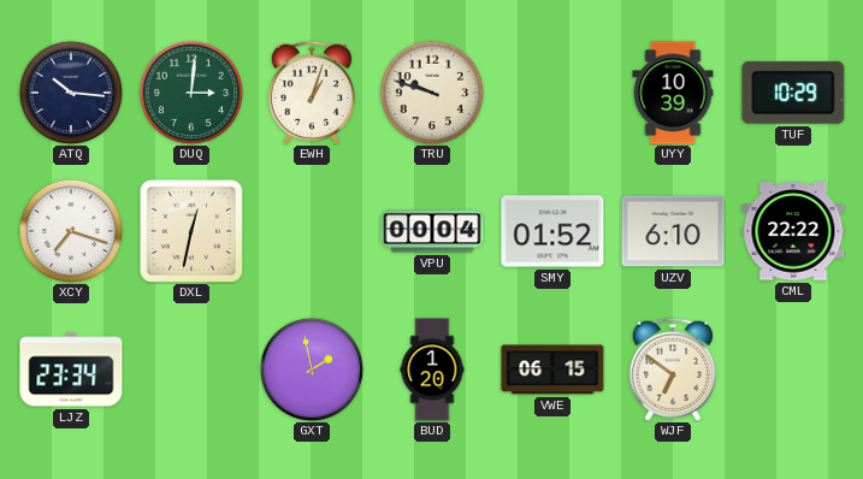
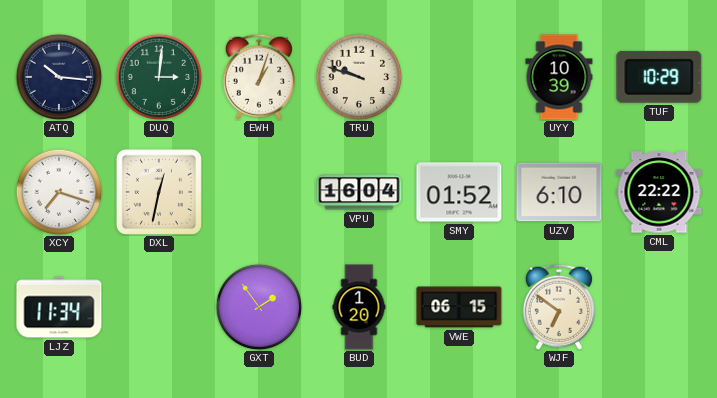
VPU: 00:04 -> 16:04
LJZ: 23:34 -> 11:34
GXT: 1:58 -> 1:54
